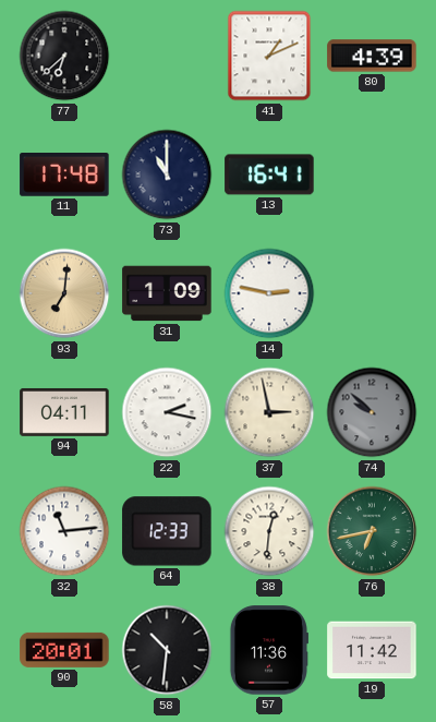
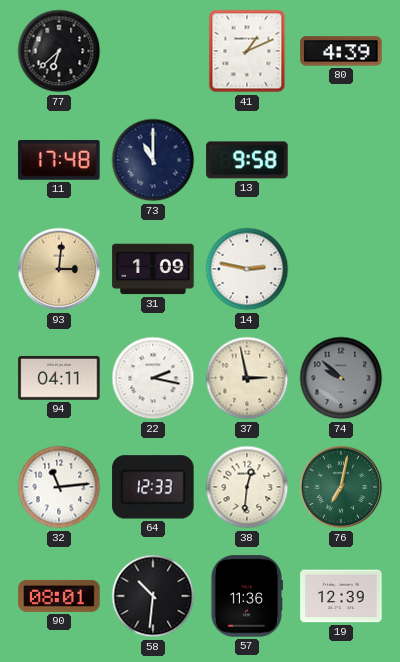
13: 16:41 -> 9:58
93: 7:01 -> 3:01
76: 6:43 -> 7:02
90: 20:01 -> 08:01
19: 11:42 -> 12:39
